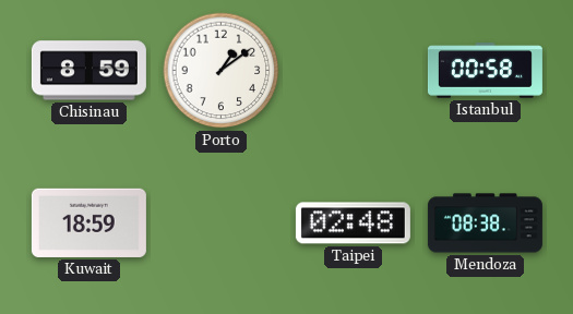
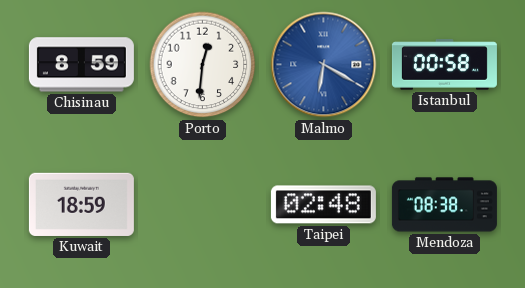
Porto: 1:09 -> 12:31
Malmo: none -> 6:20
